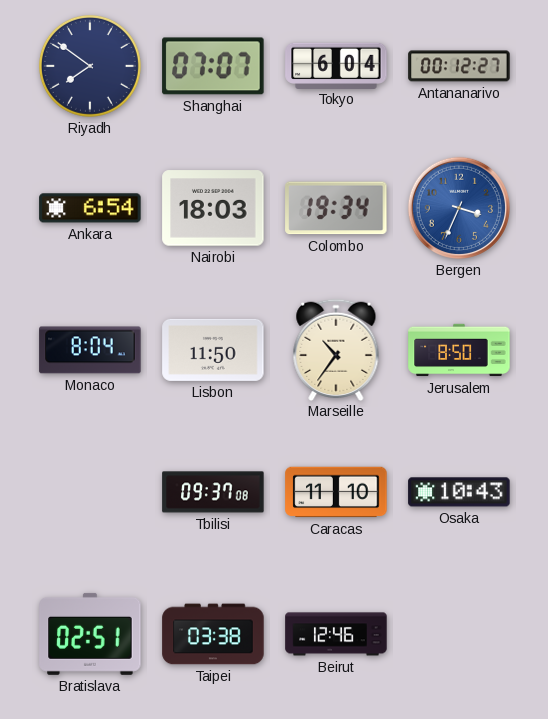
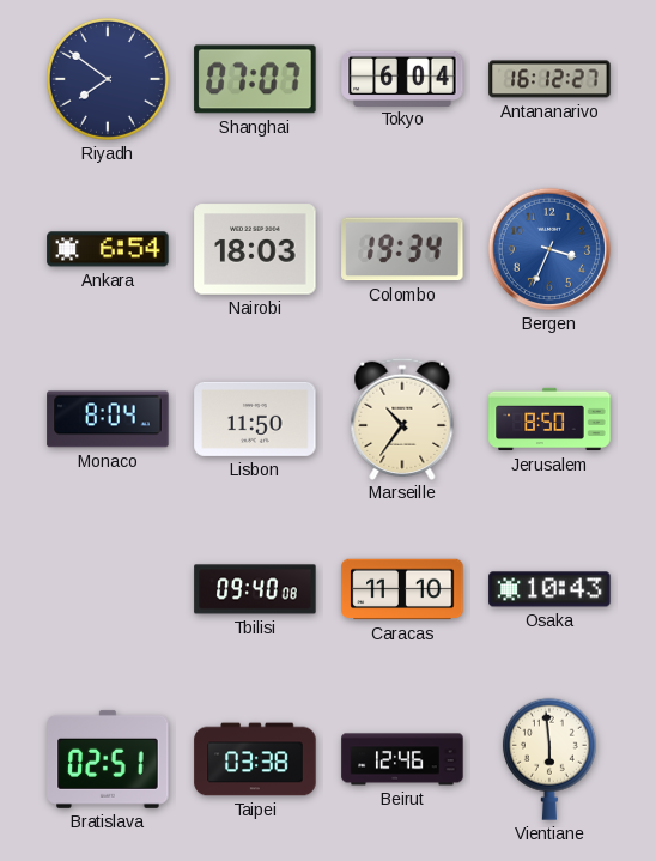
Antananarivo: 00:12 -> 16:12
Tbilisi: 09:37 -> 09:40
Vientiane: none -> 5:59
